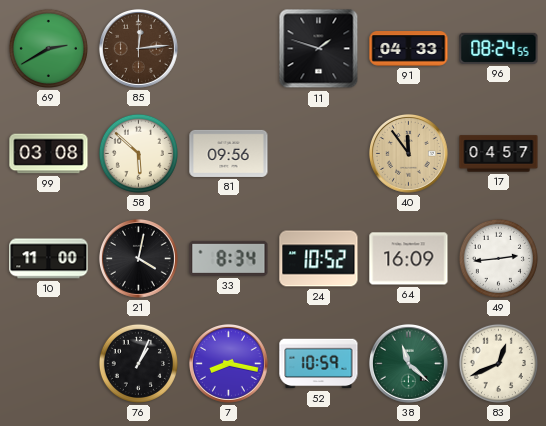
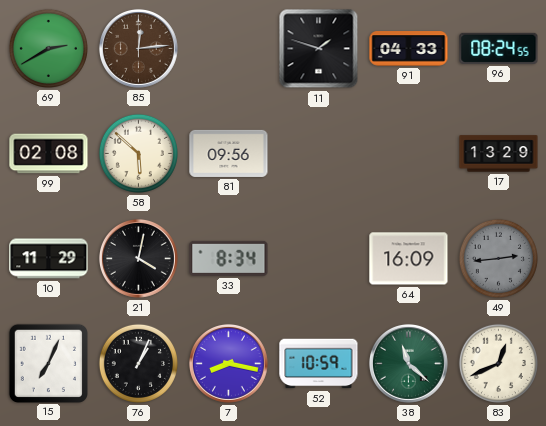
99: 03:08 -> 02:08
40: 11:54 -> none
17: 04:57 -> 13:29
10: 11:00 -> 11:29
24: 10:52 -> none
49 dial: white -> grey
15: none -> 7:04
